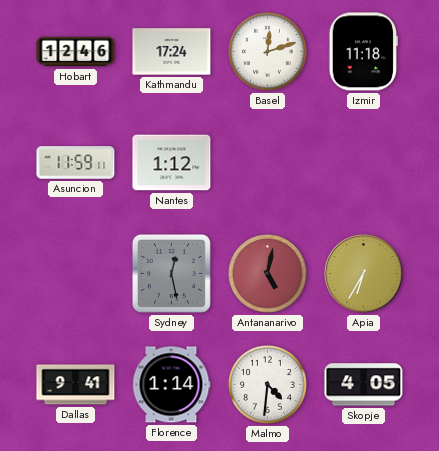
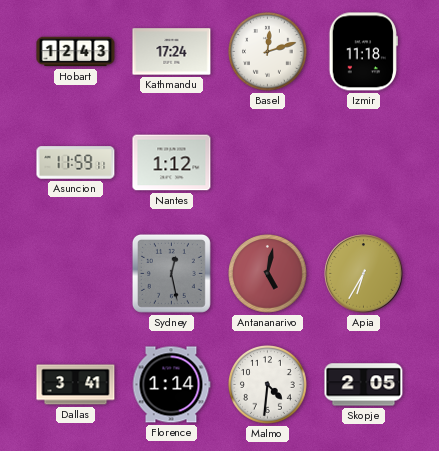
Hobart: 12:46 -> 12:43
Dallas: 9:41 -> 3:41
Skopje: 4:05 -> 2:05
